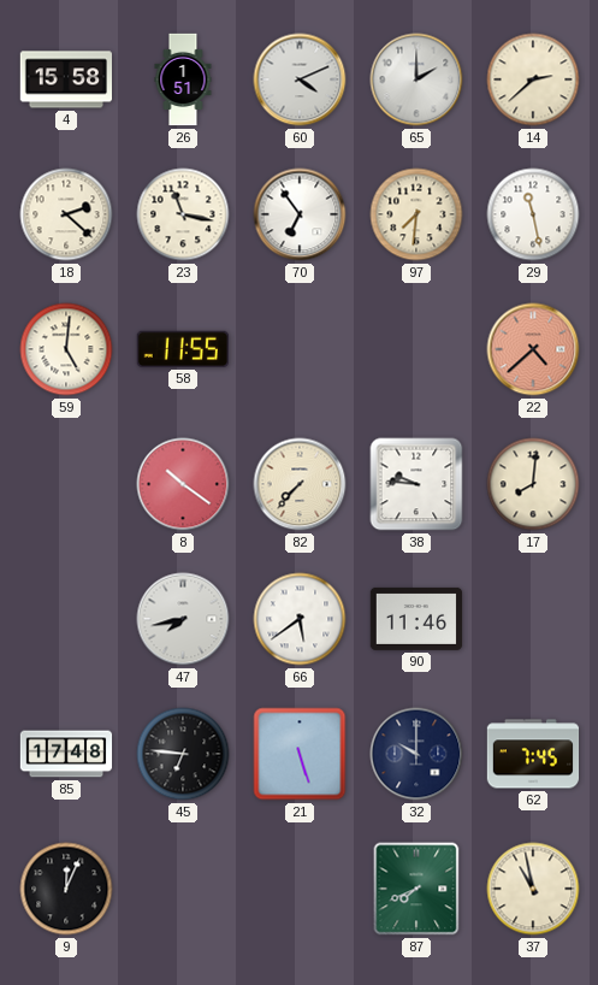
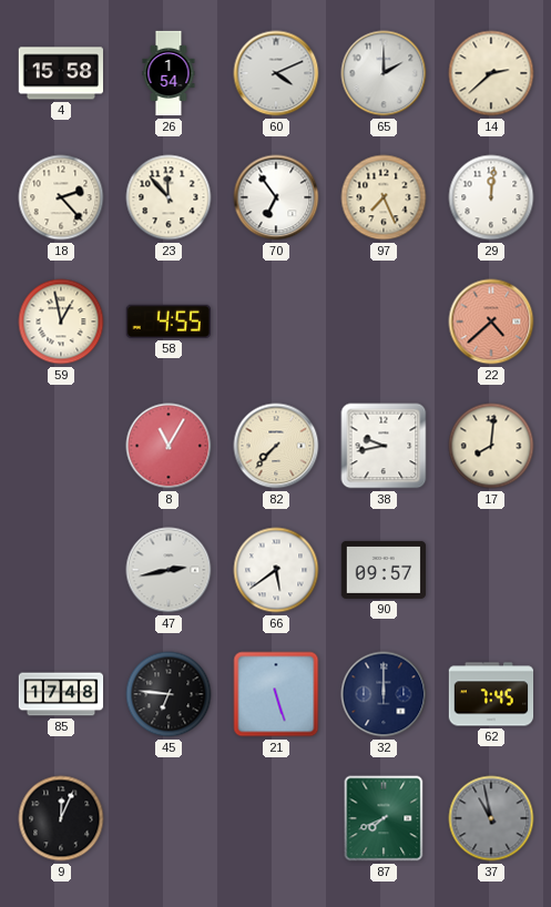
26: 1:51 -> 1:54
18: 2:22 -> 2:23
23: 11:17 -> 11:53
97: 7:31 -> 7:26
29: 11:28 -> 12:01
59: 5:01 -> 12:58
58: 11:55 -> 4:55
8: 10:21 -> 11:05
38: 9:46 -> 9:43
47: 7:43 -> 2:43
90: 11:46 -> 09:57
32: 10:00 -> 12:00
37 dial: cream -> grey
